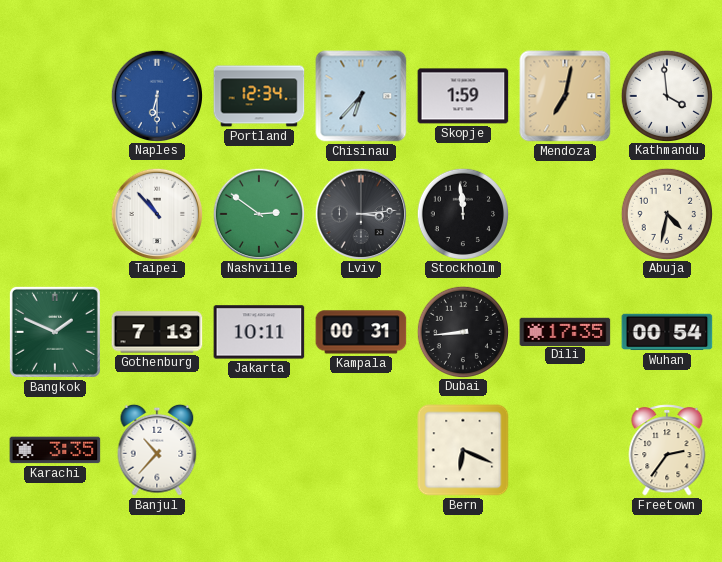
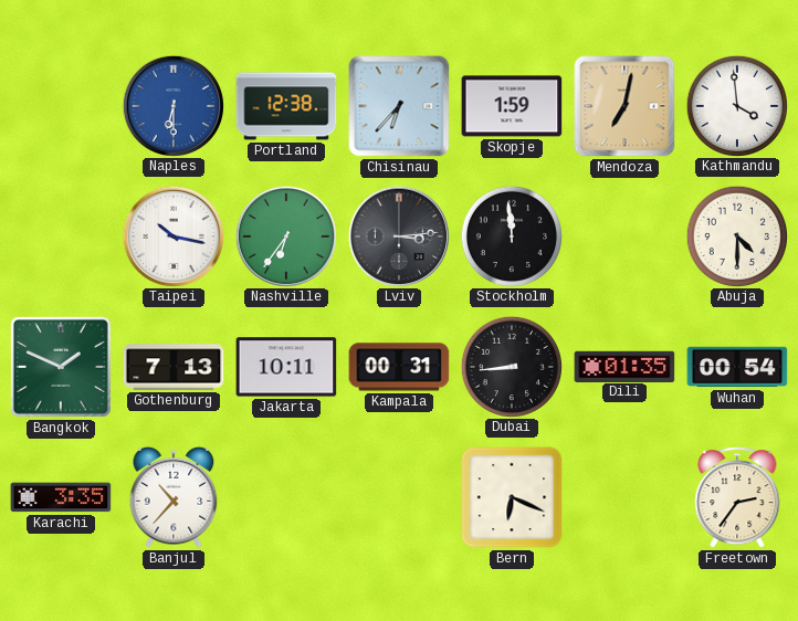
Portland: 12:34 -> 12:38
Taipei: 10:53 -> 10:17
Nashville: 2:51 -> 6:36
Abuja: 4:32 -> 4:30
Dili: 17:35 -> 01:35
